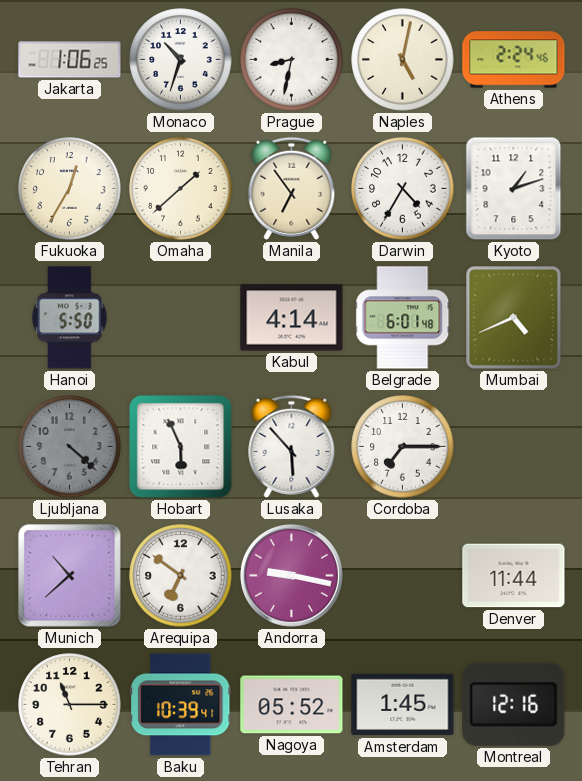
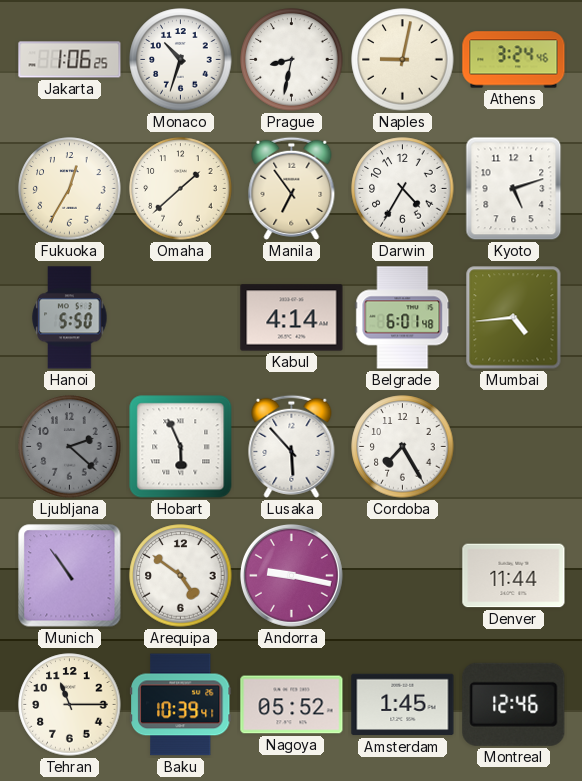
Naples: 5:02 -> 9:02
Athens: 2:24 -> 3:24
Kyoto: 1:12 -> 5:12
Mumbai: 4:41 -> 4:44
Ljubljana: 4:22 -> 2:22
Cordoba: 7:15 -> 7:25
Munich: 10:38 -> 10:54
Arequipa: 6:51 -> 4:51
Montreal: 12:16 -> 12:46
